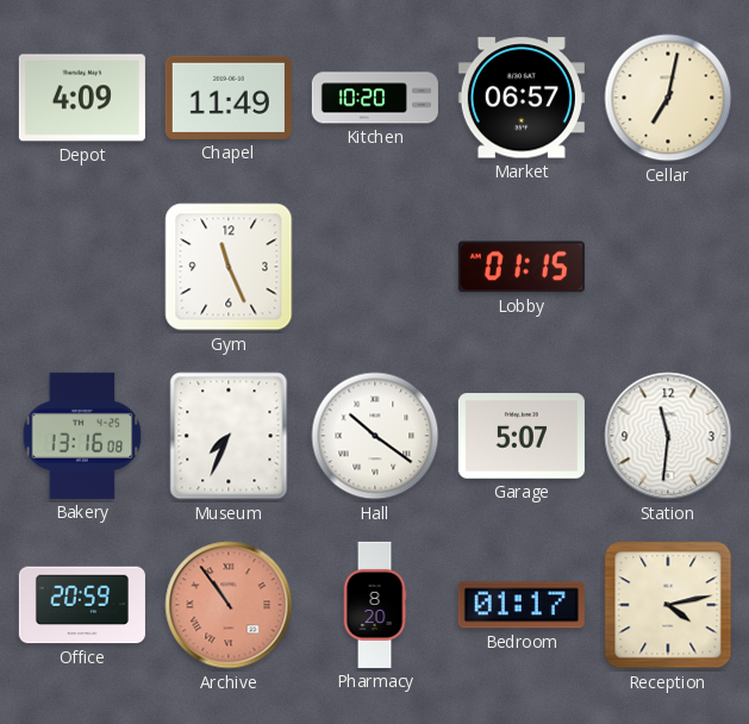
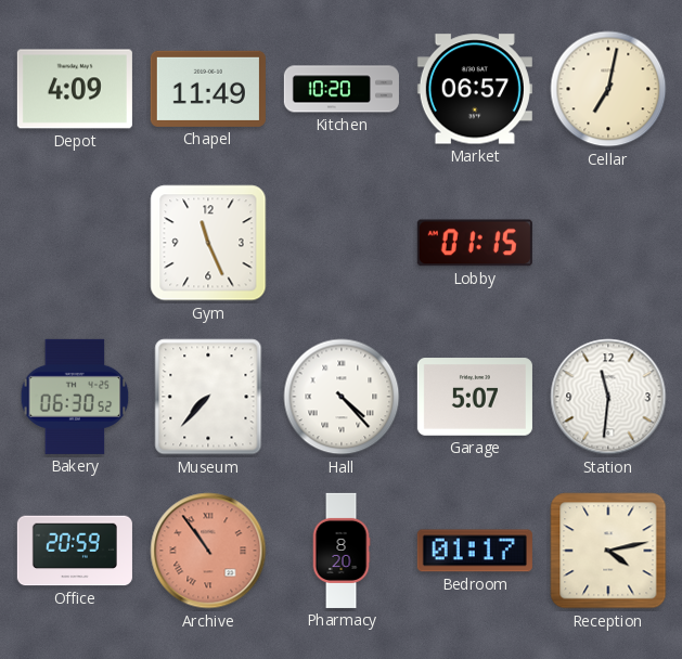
Bakery: 13:16 -> 06:30
Museum: 7:34 -> 7:37
Hall: 10:21 -> 4:23
